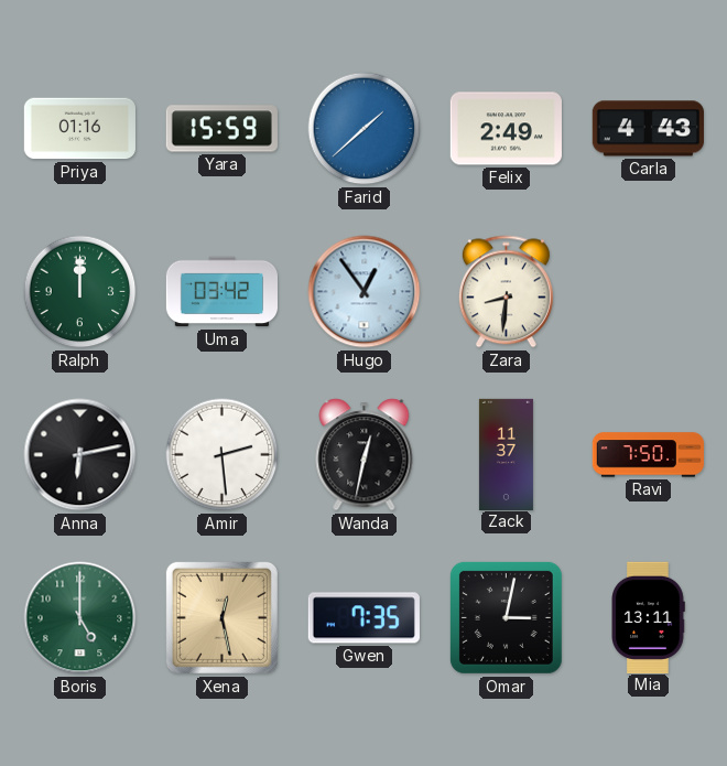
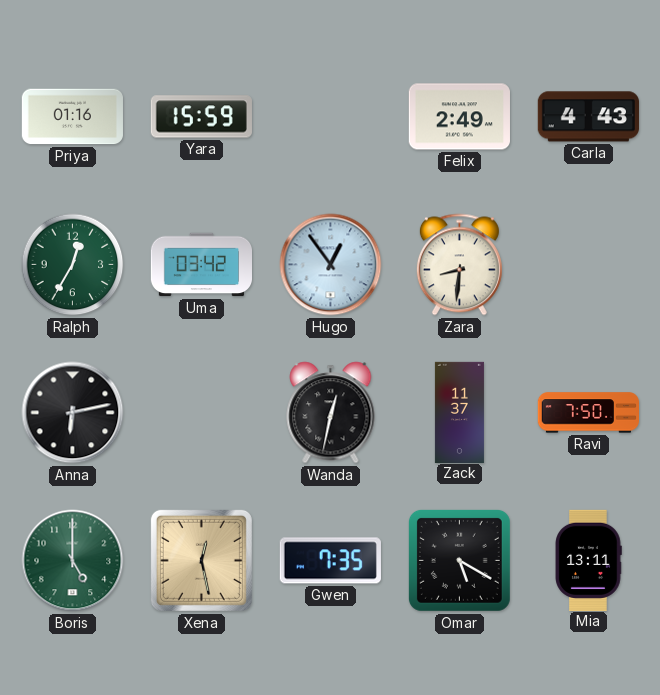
Farid: 1:38 -> none
Ralph: 12:00 -> 12:35
Amir: 2:29 -> none
Omar: 3:02 -> 5:20
